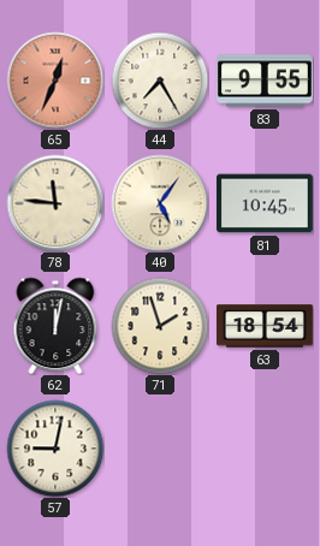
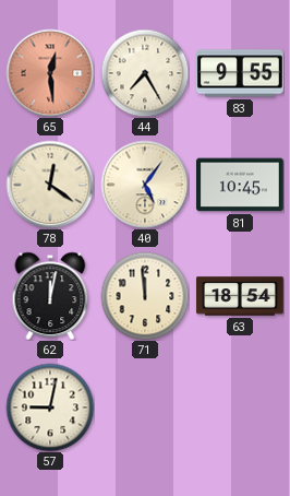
65: 12:34 -> 12:29
78: 11:46 -> 12:21
71: 1:57 -> 11:59
